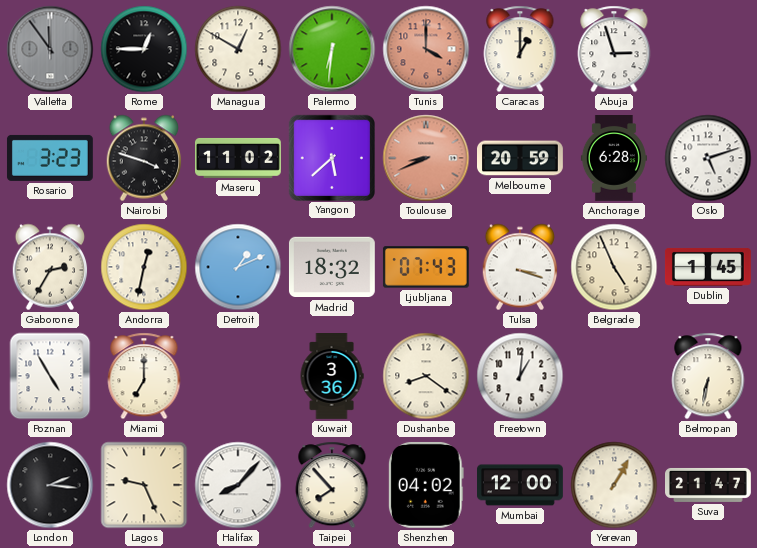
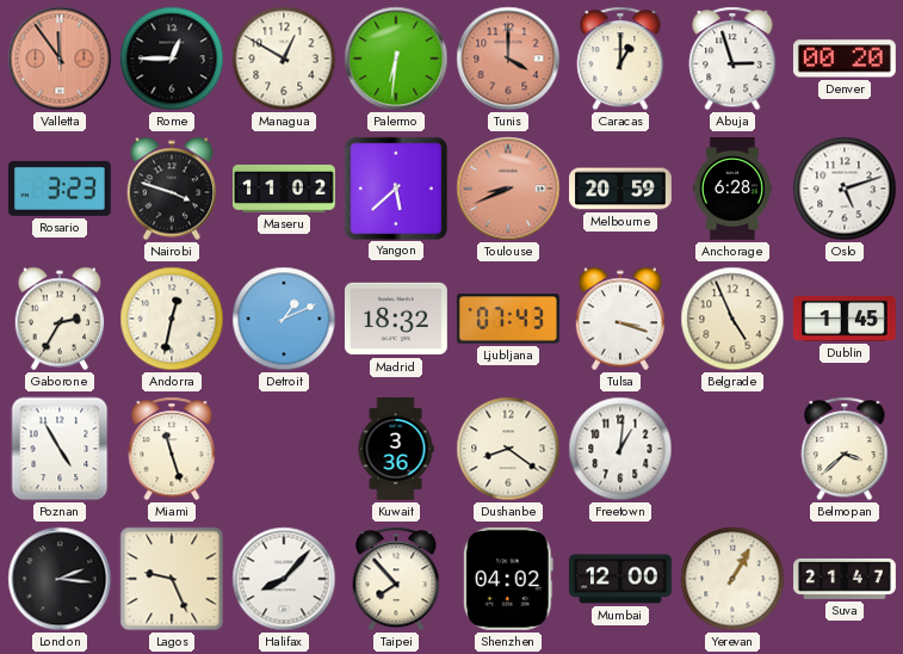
Valletta dial: grey -> salmon
Denver: none -> 00:20
Miami: 7:00 -> 11:27
Belmopan: 6:32 -> 3:38
